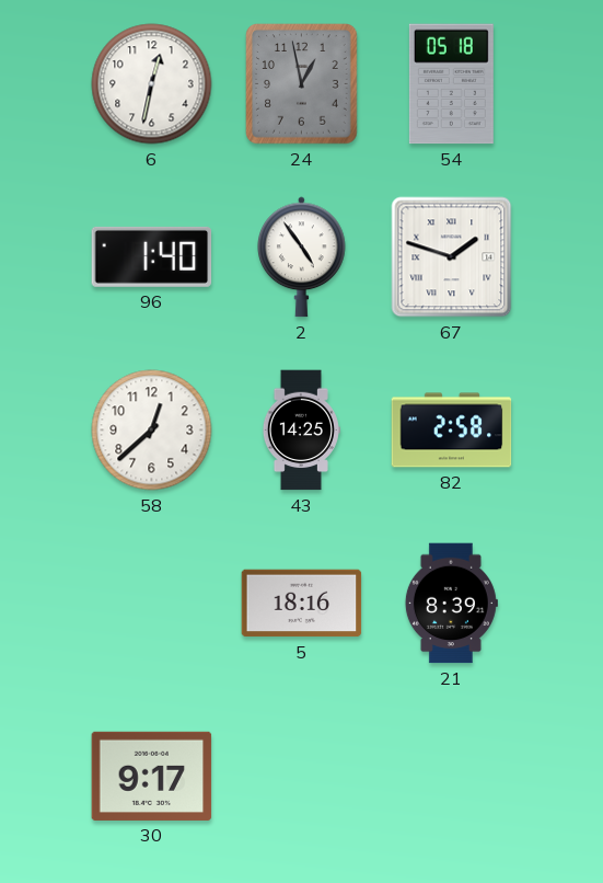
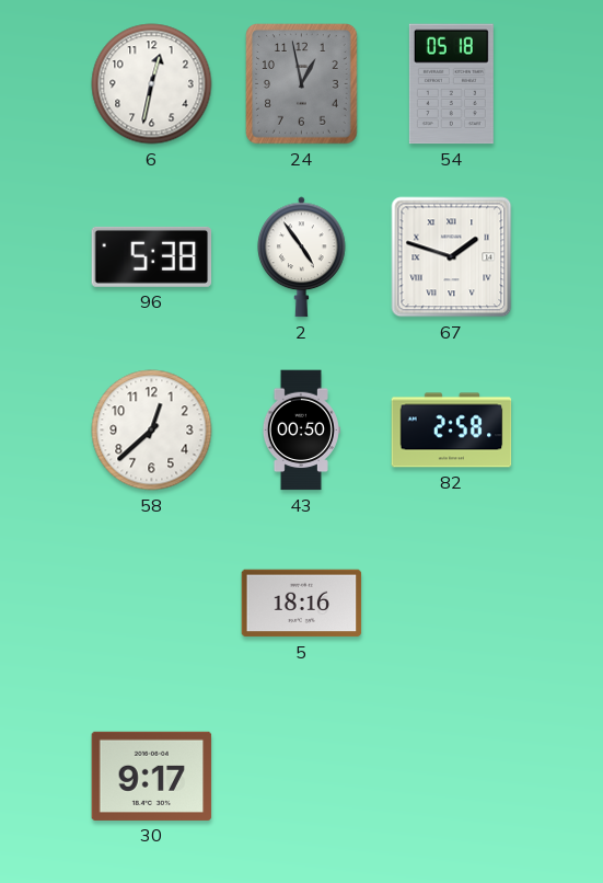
96: 1:40 -> 5:38
43: 14:25 -> 00:50
21: 8:39 -> none
